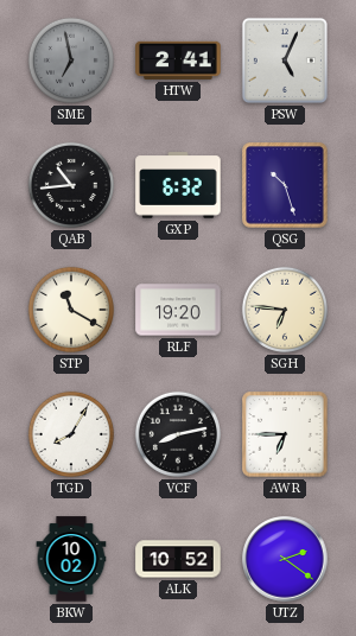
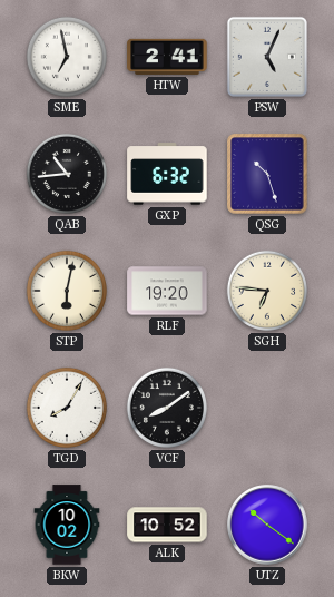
SME dial: grey -> white
STP: 11:20 -> 6:02
VCF: 8:13 -> 8:09
AWR: 6:45 -> none
UTZ: 2:21 -> 10:21
